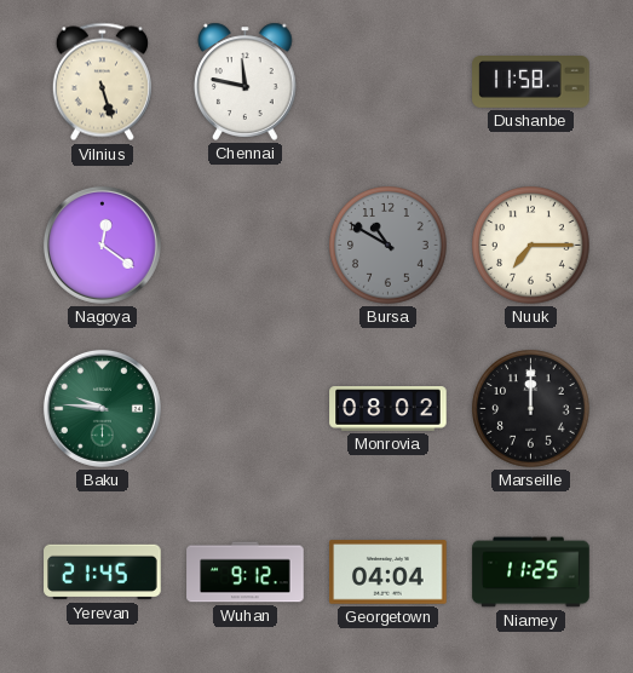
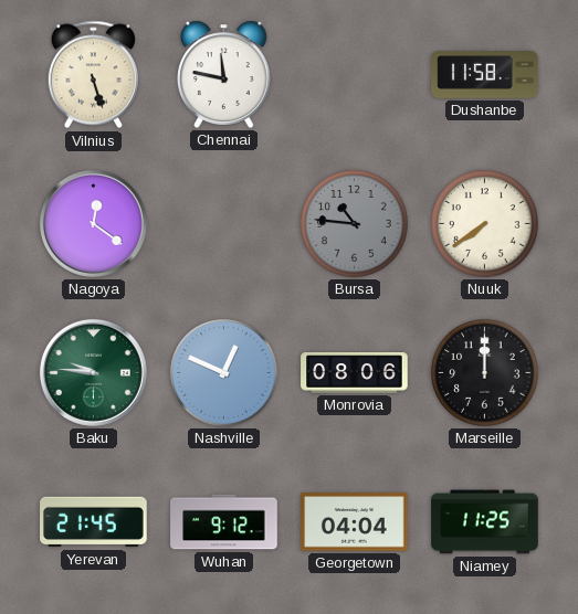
Bursa: 10:50 -> 10:46
Nuuk: 7:15 -> 7:39
Nashville: none -> 12:49
Monrovia: 08:02 -> 08:06
